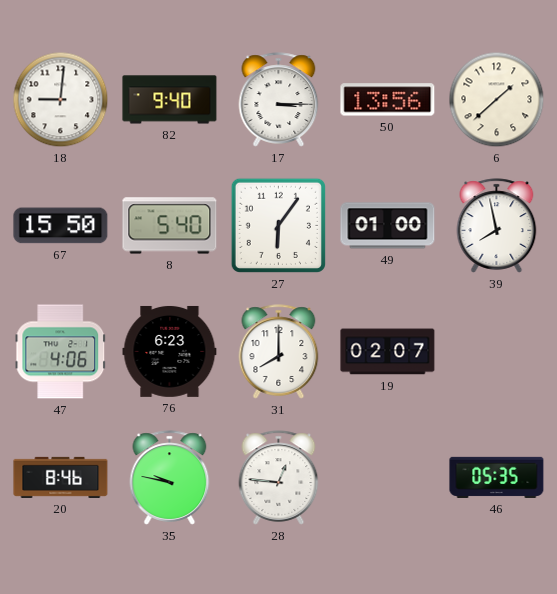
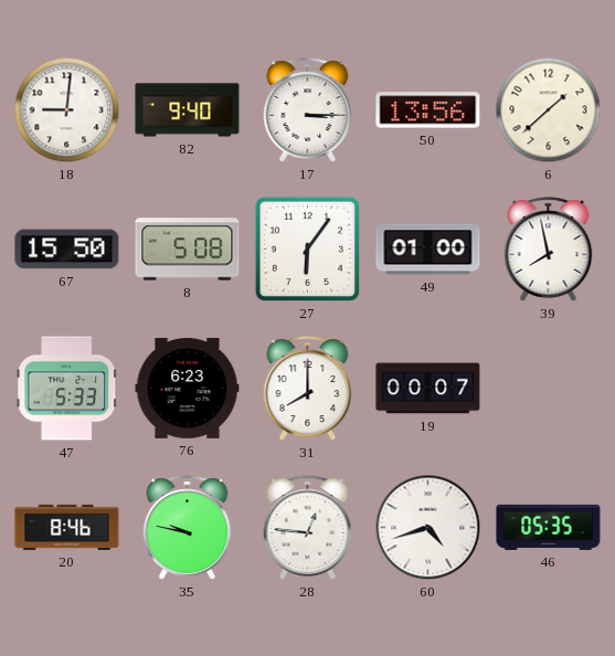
8: 5:40 -> 5:08
47: 4:06 -> 5:33
19: 02:07 -> 00:07
60: none -> 4:42
